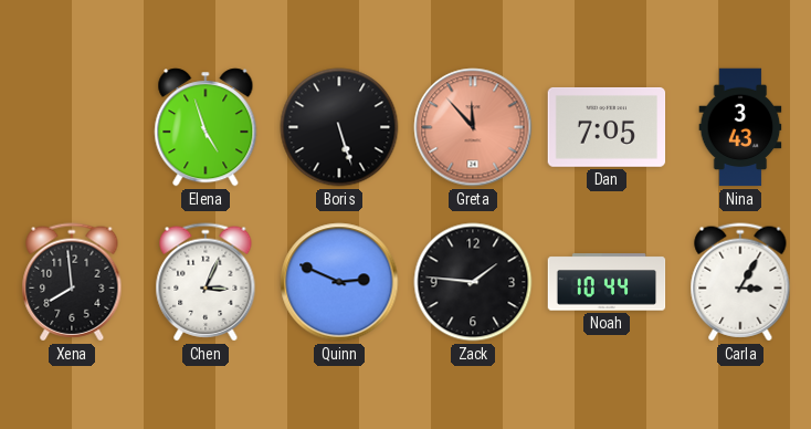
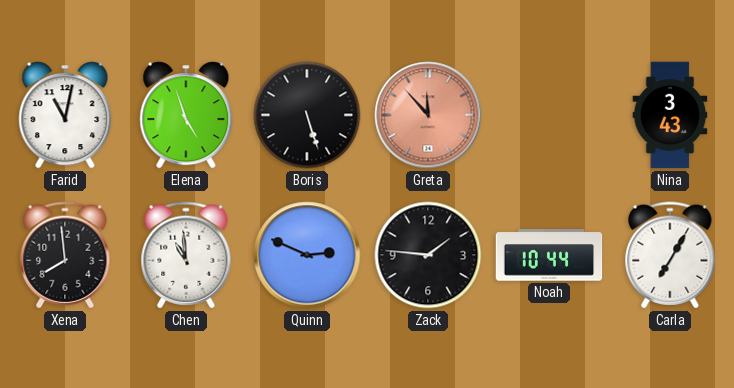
Farid: none -> 11:02
Dan: 7:05 -> none
Chen: 3:04 -> 10:59
Carla: 3:05 -> 7:05
